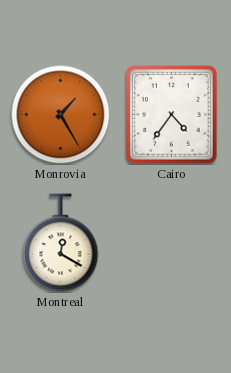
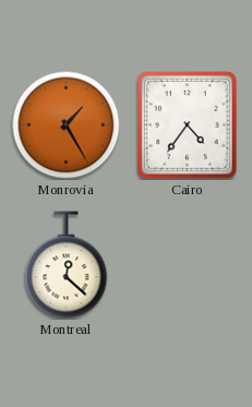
Montreal: 12:20 -> 12:22
